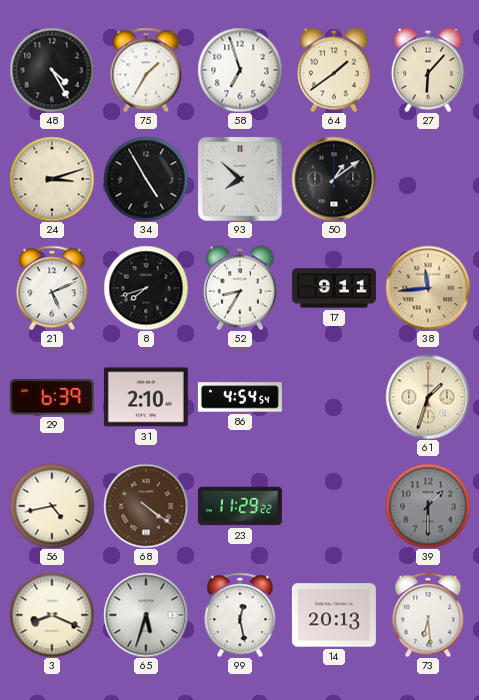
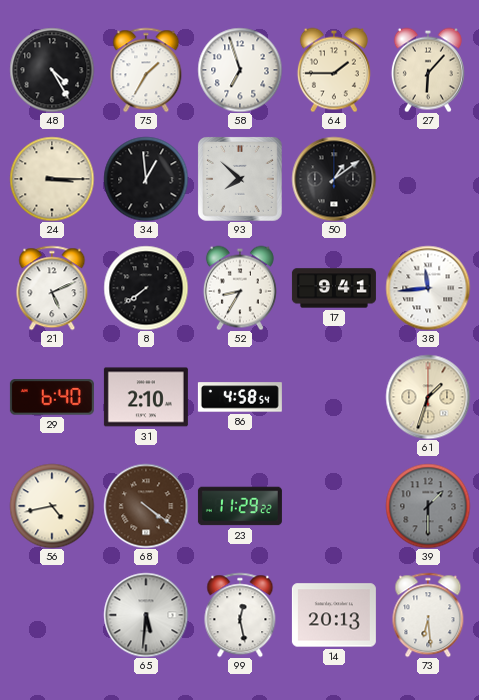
64: 1:39 -> 1:45
24: 3:12 -> 3:15
34: 4:55 -> 12:59
8: 7:42 -> 7:39
17: 9:11 -> 9:41
38 dial: champagne -> white
29: 6:39 -> 6:40
86: 4:54 -> 4:58
3: 8:19 -> none
65: 5:33 -> 5:31
